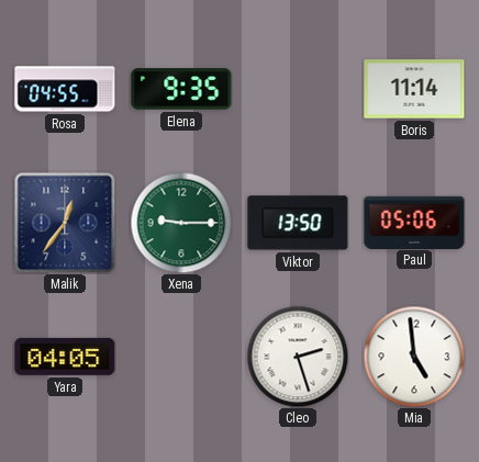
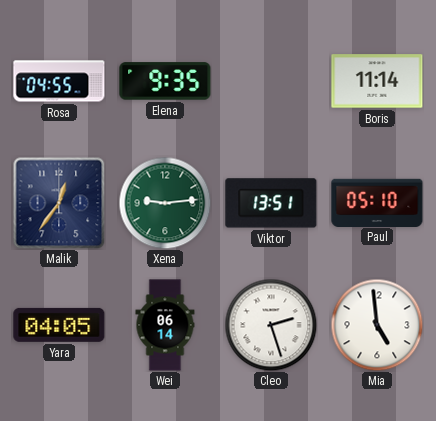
Xena: 9:15 -> 9:14
Viktor: 13:50 -> 13:51
Paul: 05:06 -> 05:10
Wei: none -> 06:14
